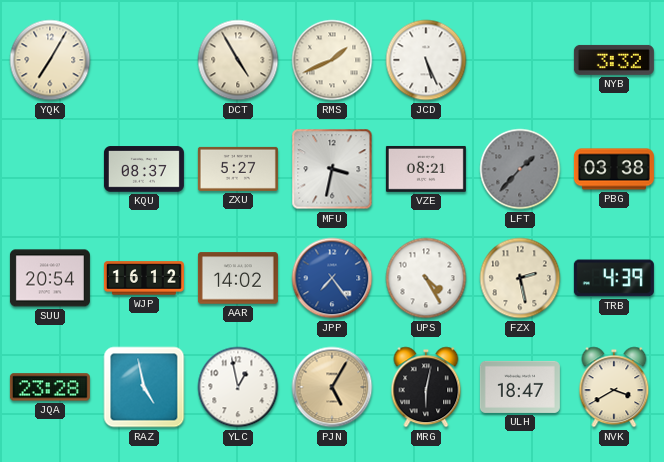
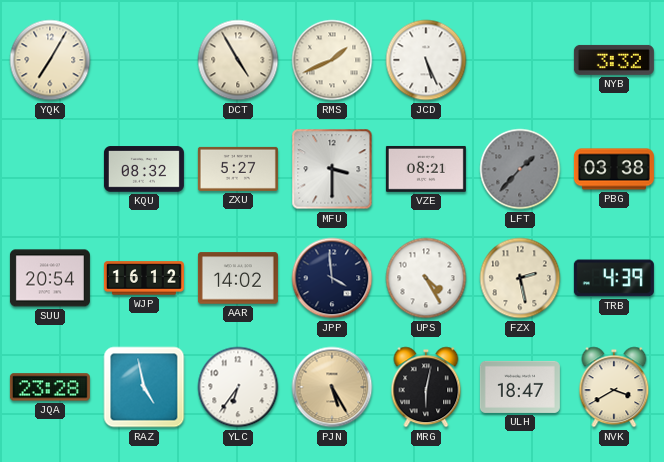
KQU: 08:37 -> 08:32
MFU: 3:32 -> 3:30
JPP: 7:24 -> 3:59
JPP dial: blue -> navy
YLC: 12:58 -> 6:36
PJN: 5:05 -> 5:25
